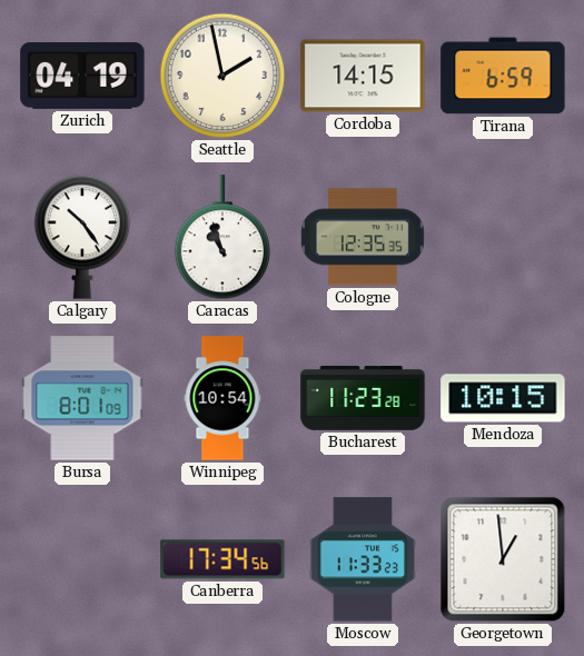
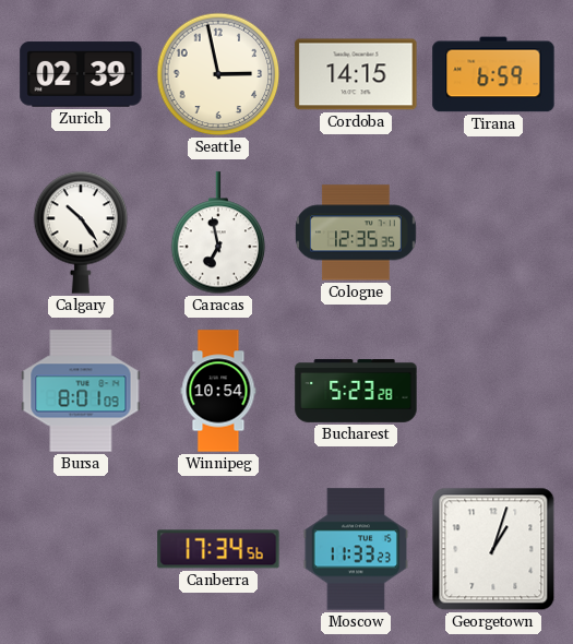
Zurich: 04:19 -> 02:39
Seattle: 1:58 -> 2:58
Caracas: 10:57 -> 6:58
Bucharest: 11:23 -> 5:23
Mendoza: 10:15 -> none
Georgetown: 12:59 -> 1:03
